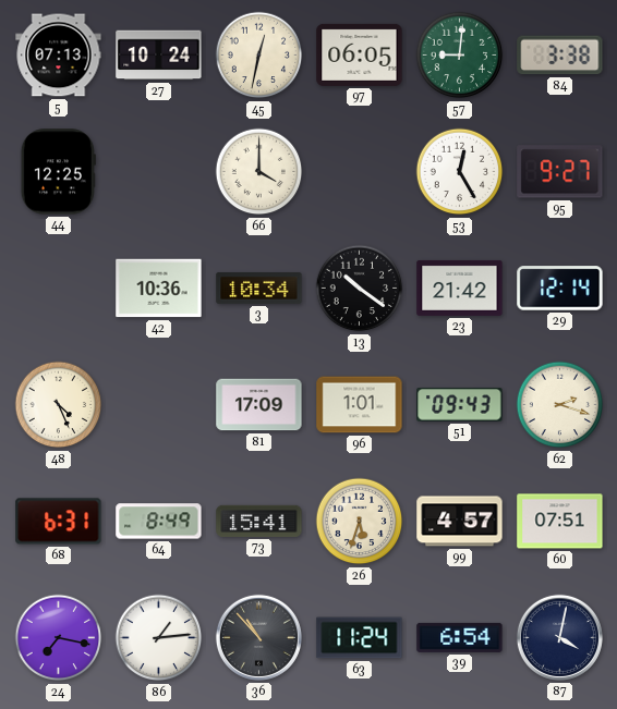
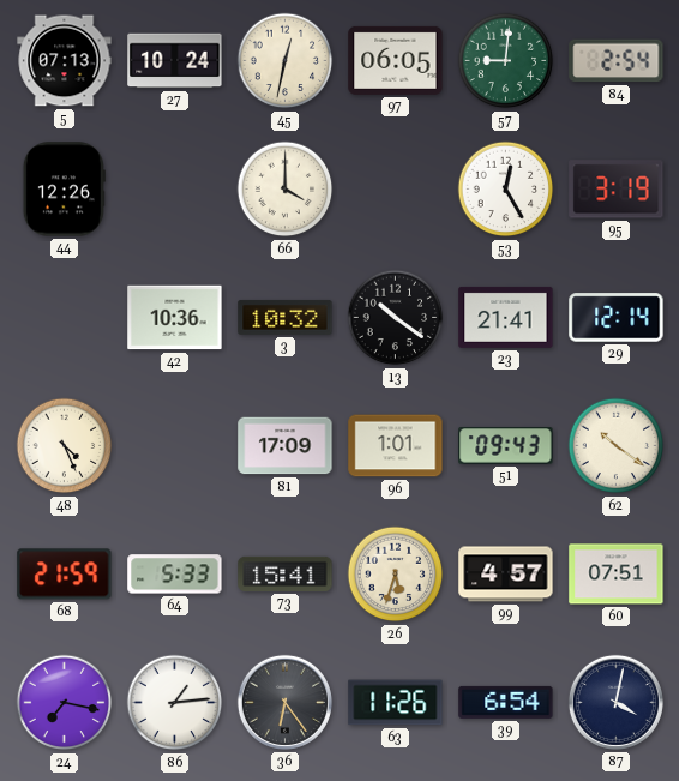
84: 3:38 -> 2:54
44: 12:25 -> 12:26
95: 9:27 -> 3:19
3: 10:34 -> 10:32
23: 21:42 -> 21:41
62: 2:18 -> 10:21
68: 6:31 -> 21:59
64: 8:49 -> 5:33
36: 10:53 -> 6:24
63: 11:24 -> 11:26
